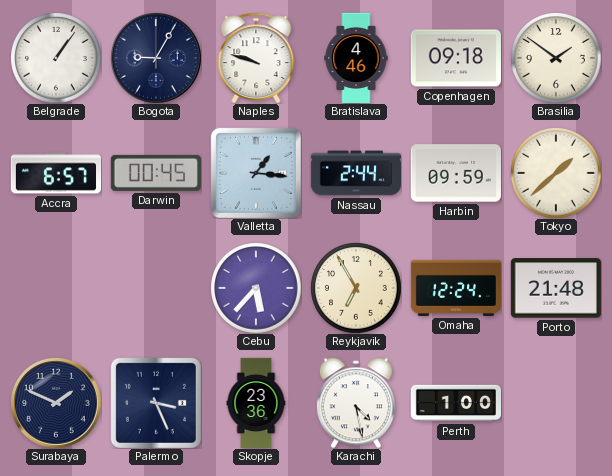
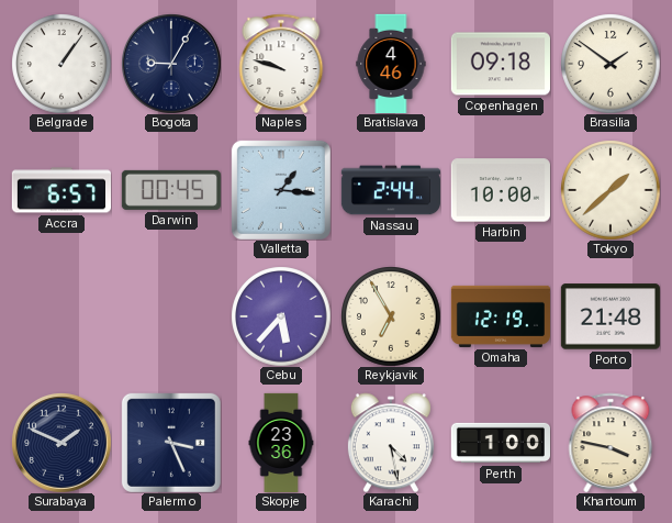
Harbin: 09:59 -> 10:00
Omaha: 12:24 -> 12:19
Khartoum: none -> 3:47
